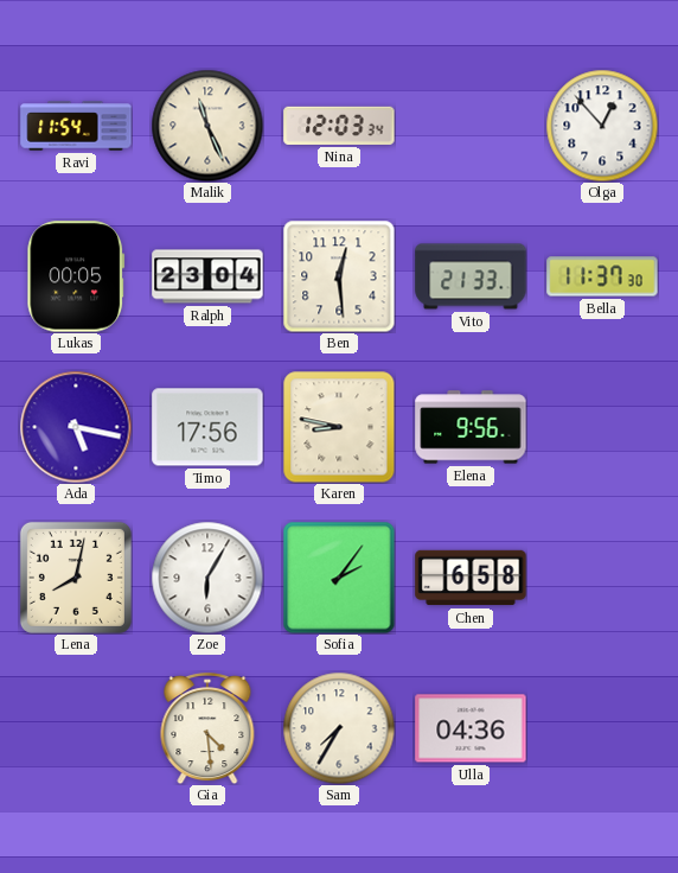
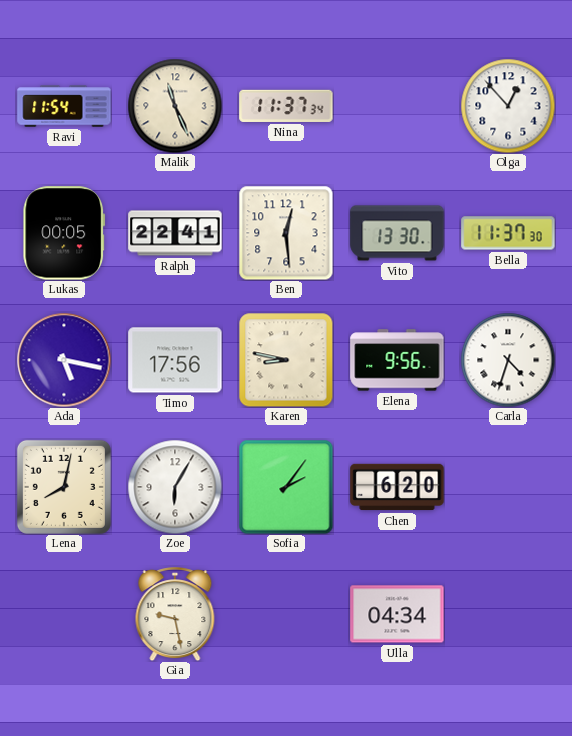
Nina: 12:03 -> 11:37
Ralph: 23:04 -> 22:41
Vito: 21:33 -> 13:30
Carla: none -> 4:33
Chen: 6:58 -> 6:20
Gia: 4:29 -> 9:28
Sam: 7:35 -> none
Ulla: 04:36 -> 04:34
